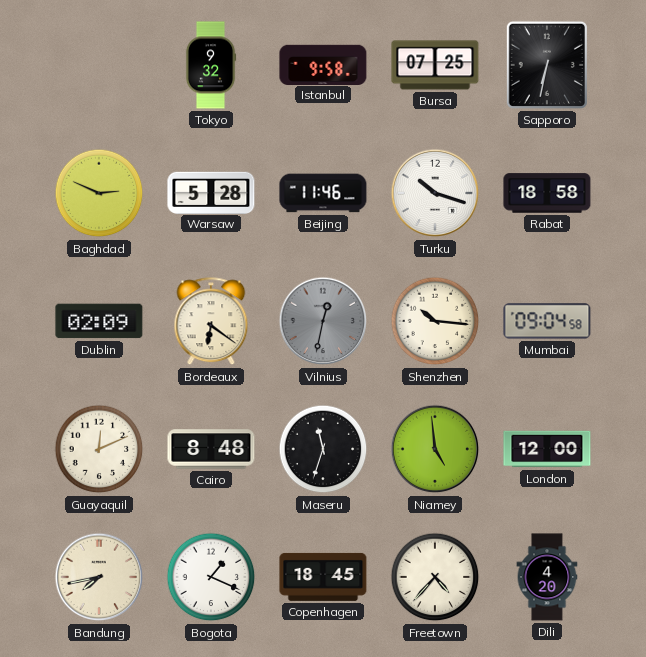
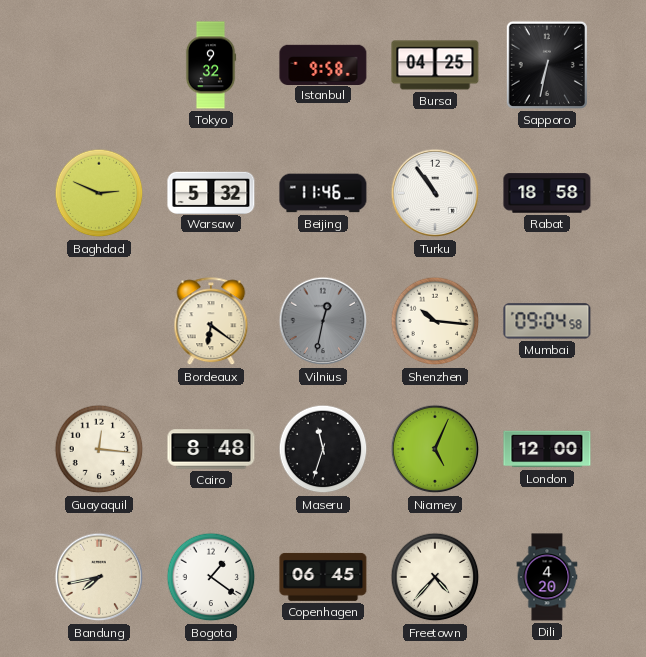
Bursa: 07:25 -> 04:25
Warsaw: 5:28 -> 5:32
Turku: 10:18 -> 10:54
Dublin: 02:09 -> none
Guayaquil: 12:11 -> 12:16
Niamey: 4:59 -> 5:04
Bogota: 1:19 -> 1:21
Copenhagen: 18:45 -> 06:45
